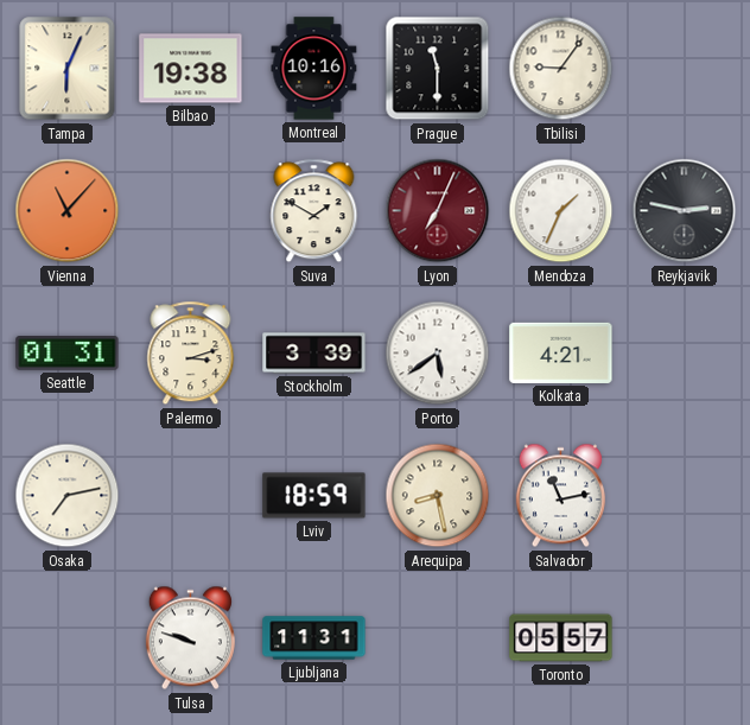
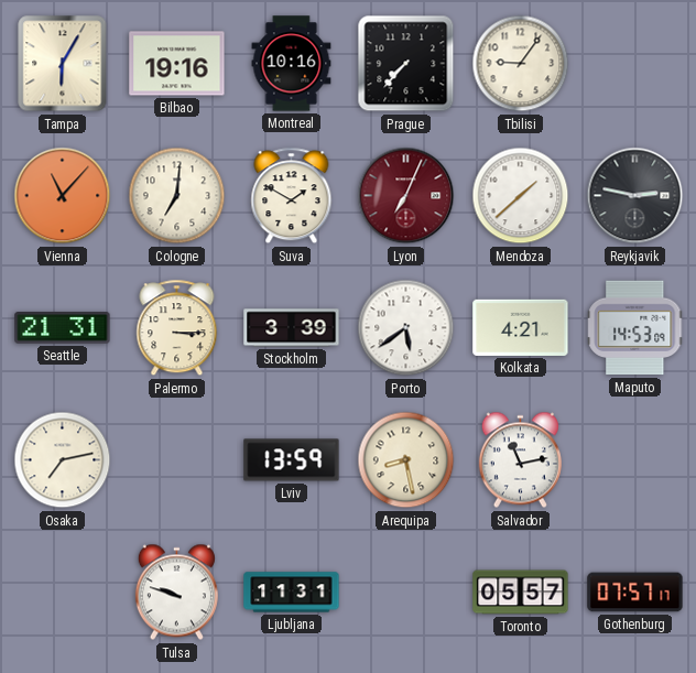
Tampa: 6:04 -> 6:05
Bilbao: 19:38 -> 19:16
Prague: 11:30 -> 7:37
Cologne: none -> 7:01
Mendoza: 1:34 -> 1:38
Seattle: 01:31 -> 21:31
Palermo: 3:12 -> 3:15
Maputo: none -> 14:53
Lviv: 18:59 -> 13:59
Gothenburg: none -> 07:57
